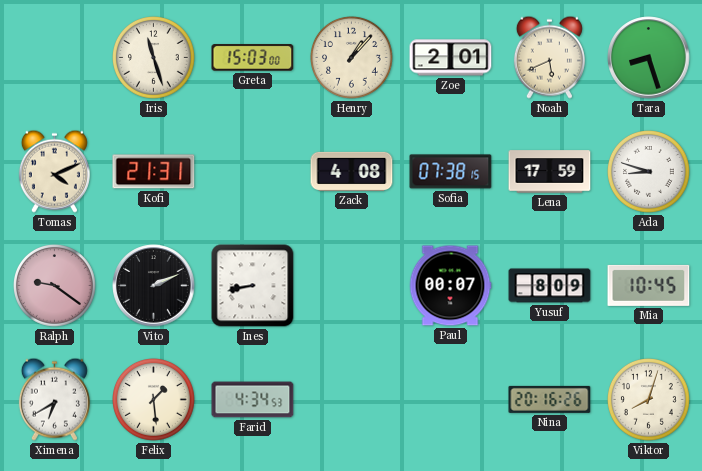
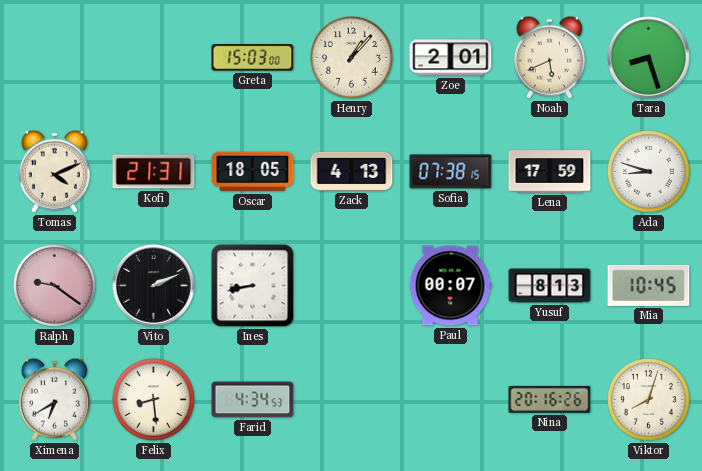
Iris: 11:27 -> none
Oscar: none -> 18:05
Zack: 4:08 -> 4:13
Yusuf: 8:09 -> 8:13
Felix: 1:29 -> 8:29
